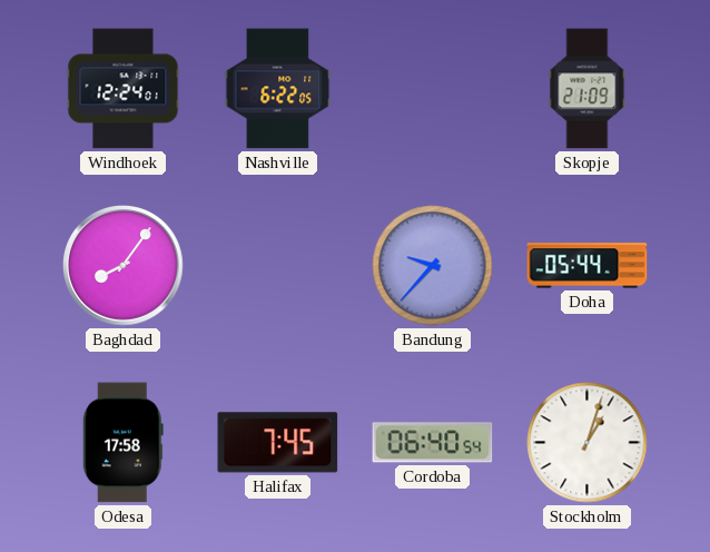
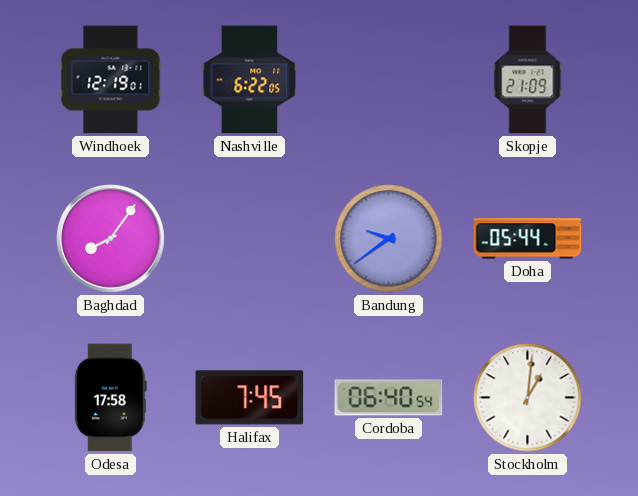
Windhoek: 12:24 -> 12:19
Bandung: 9:37 -> 9:39
Stockholm: 1:03 -> 1:01
